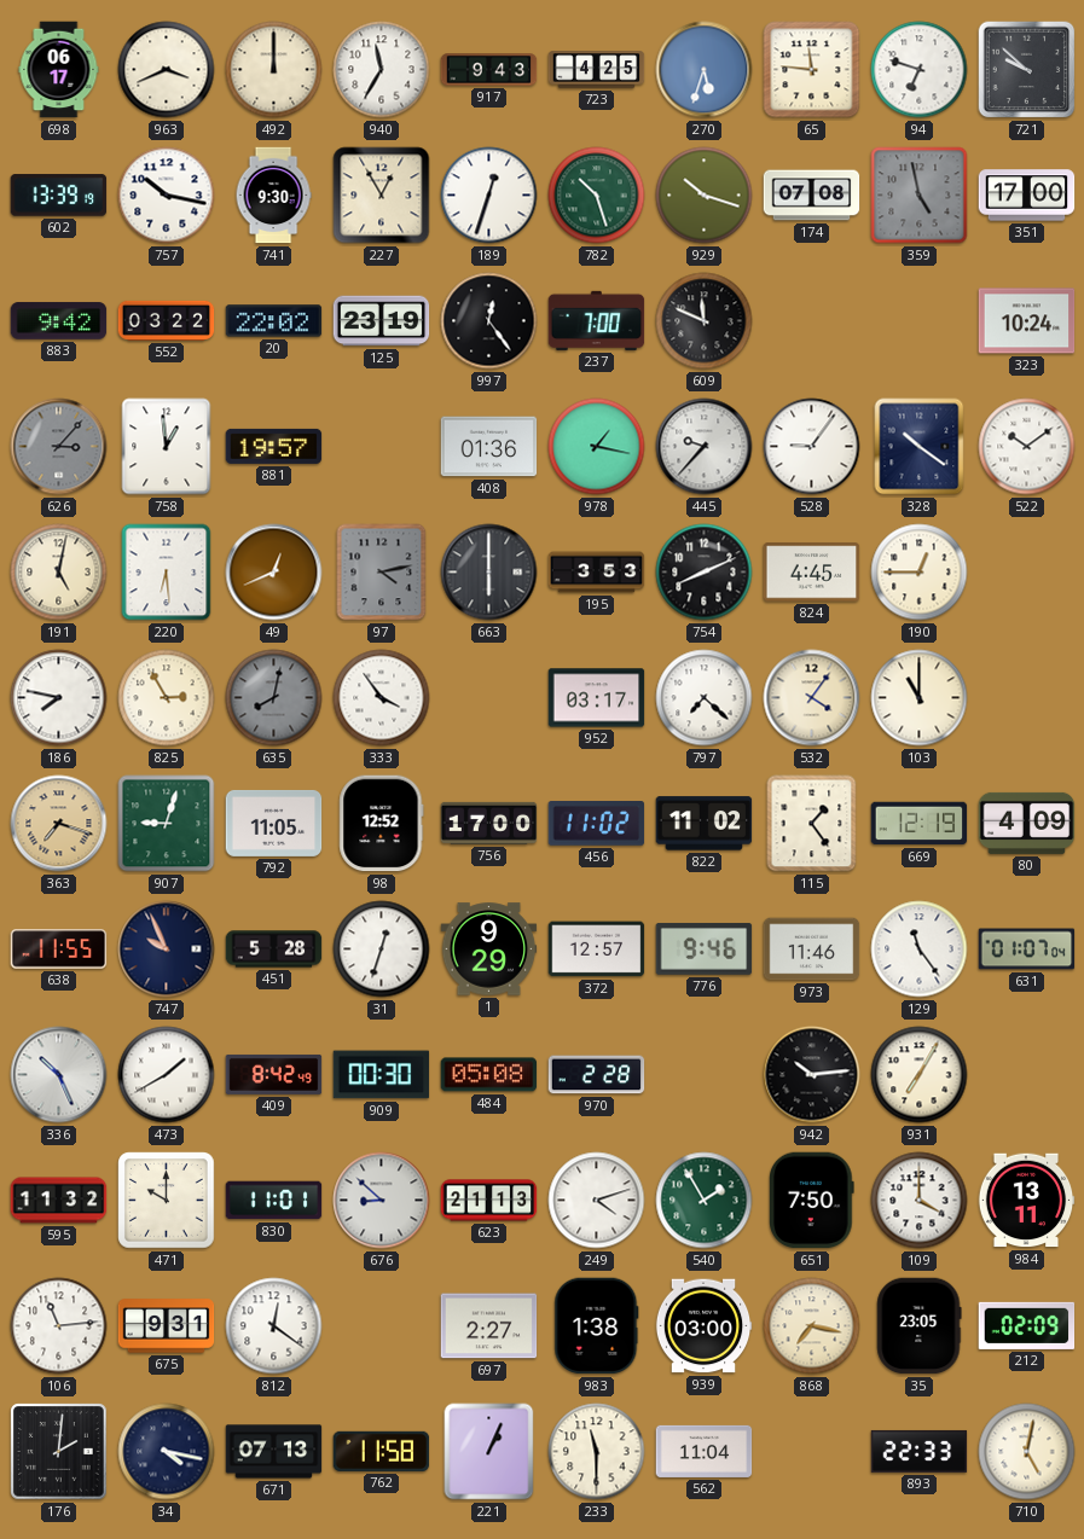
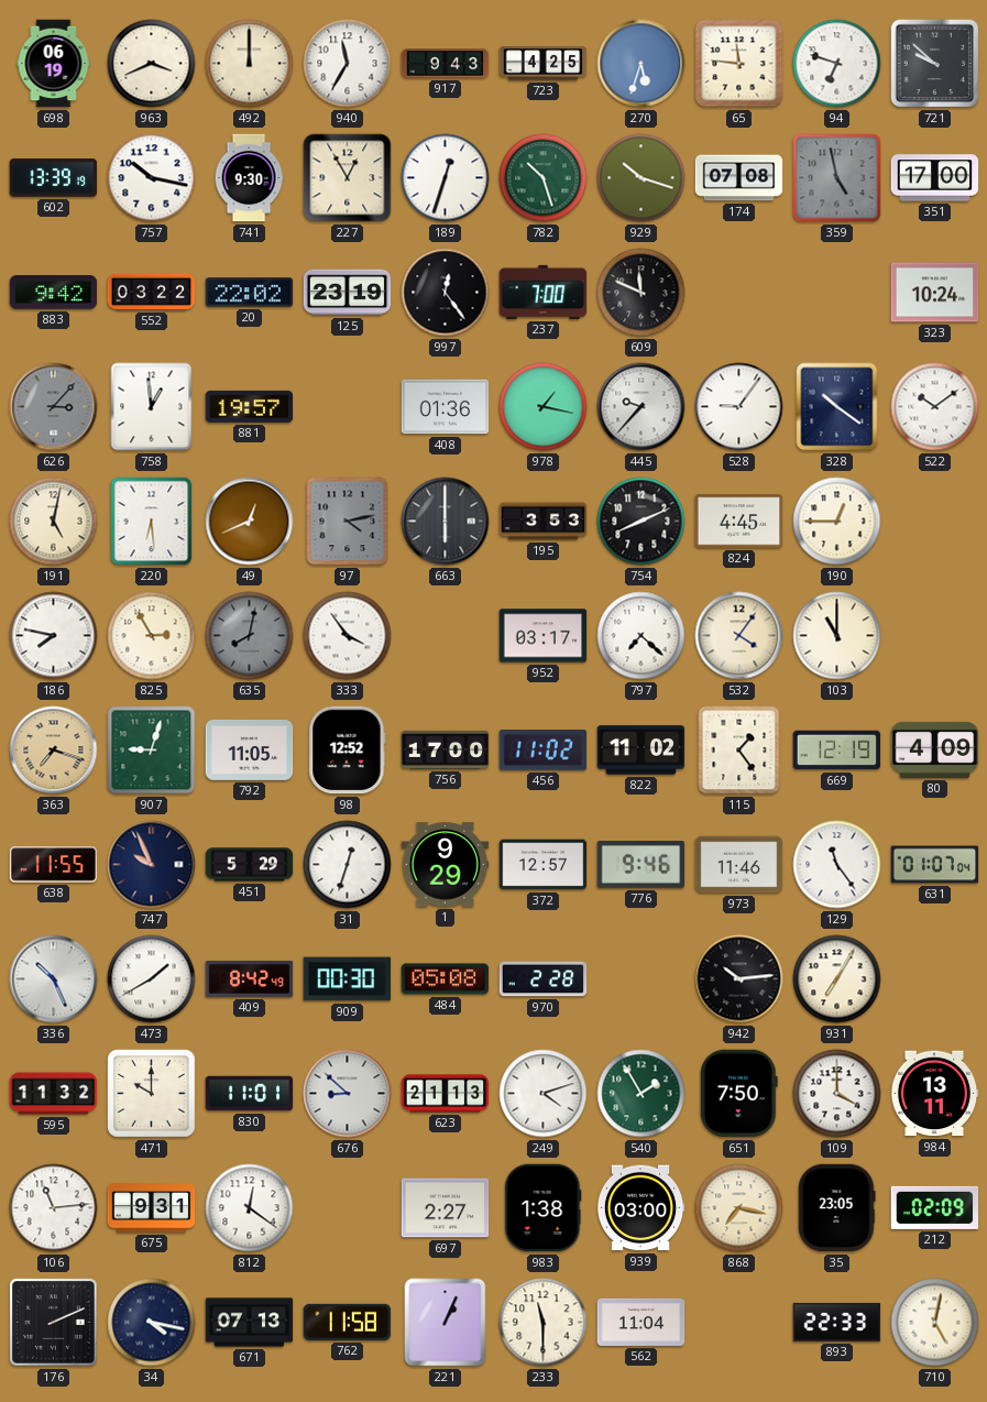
698: 06:17 -> 06:19
451: 5:28 -> 5:29
176: 2:01 -> 2:11
